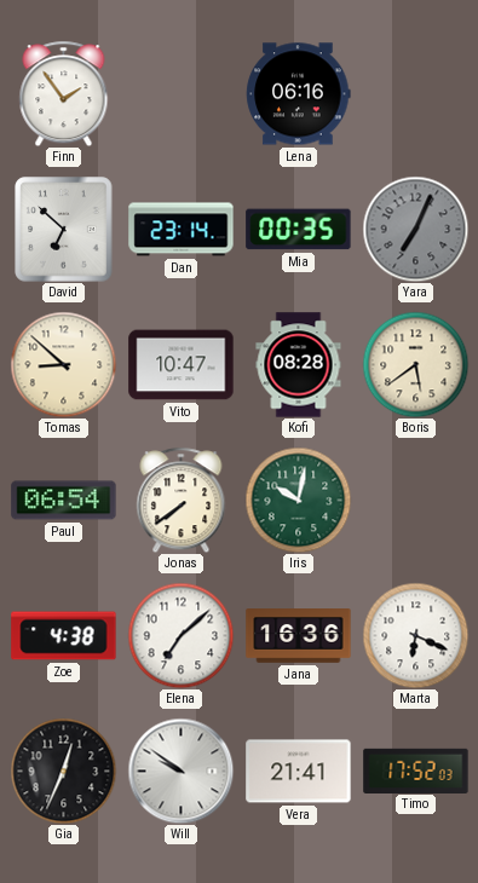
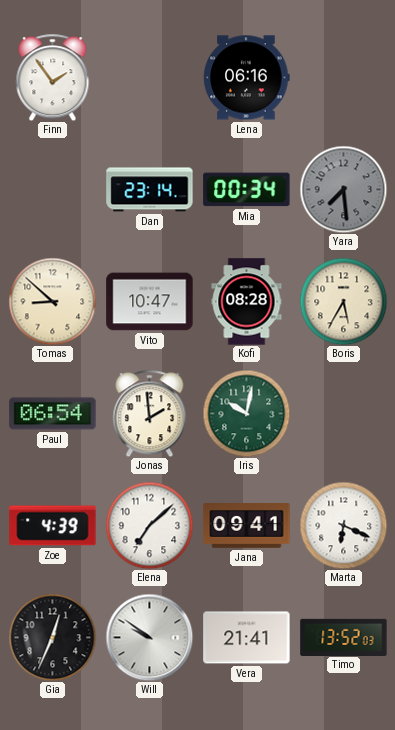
David: 6:52 -> none
Mia: 00:35 -> 00:34
Yara: 7:04 -> 7:29
Boris: 5:39 -> 5:35
Jonas: 7:39 -> 1:59
Zoe: 4:38 -> 4:39
Jana: 16:36 -> 09:41
Timo: 17:52 -> 13:52
